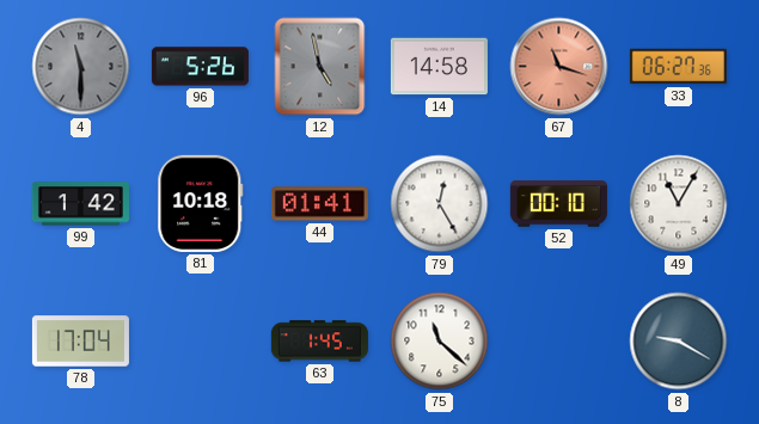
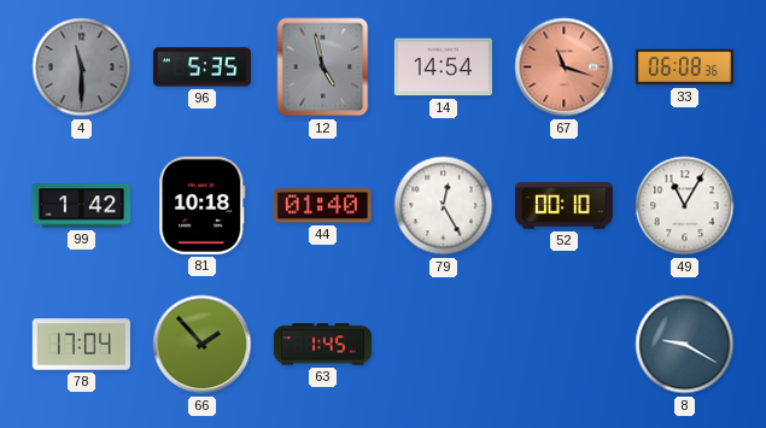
96: 5:26 -> 5:35
14: 14:58 -> 14:54
33: 06:27 -> 06:08
44: 01:41 -> 01:40
66: none -> 1:53
75: 11:22 -> none
